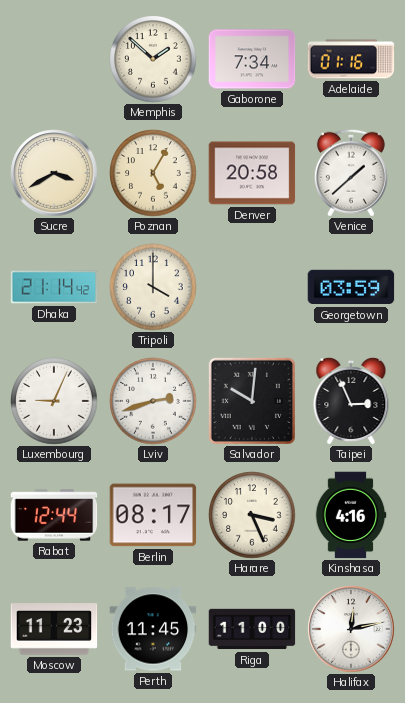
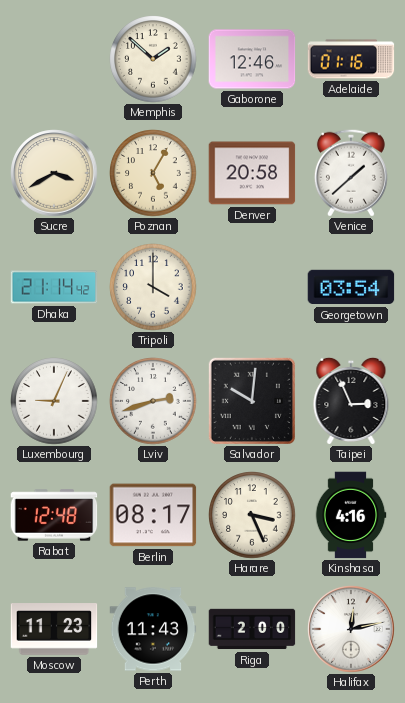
Gaborone: 7:34 -> 12:46
Georgetown: 03:59 -> 03:54
Rabat: 12:44 -> 12:48
Perth: 11:45 -> 11:43
Riga: 11:00 -> 2:00
